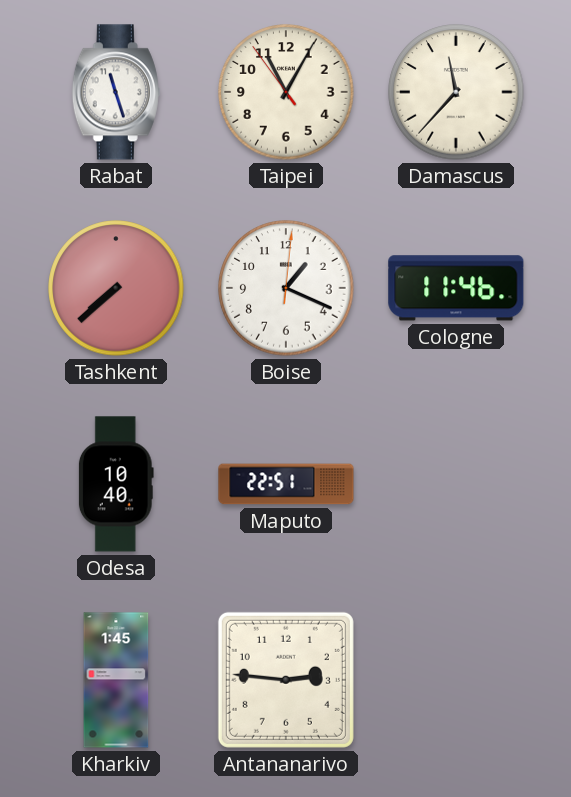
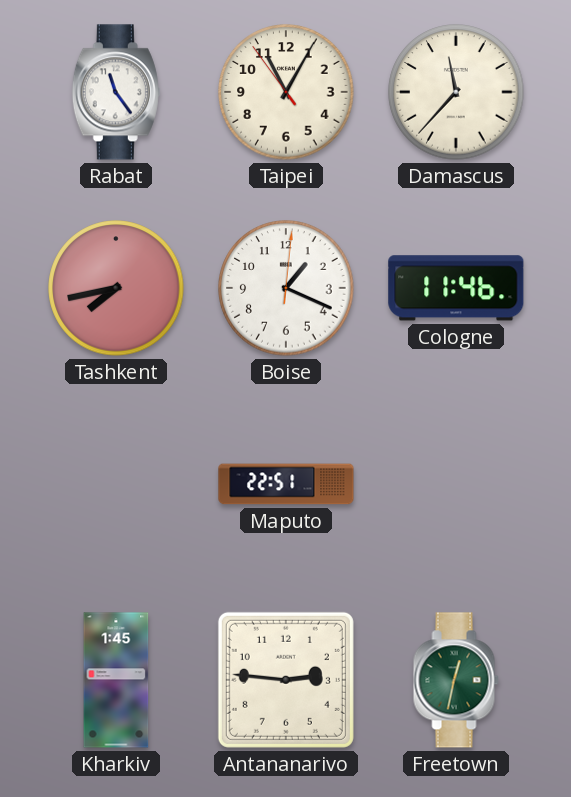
Rabat: 11:27 -> 11:24
Tashkent: 7:38 -> 7:43
Odesa: 10:40 -> none
Freetown: none -> 12:32
